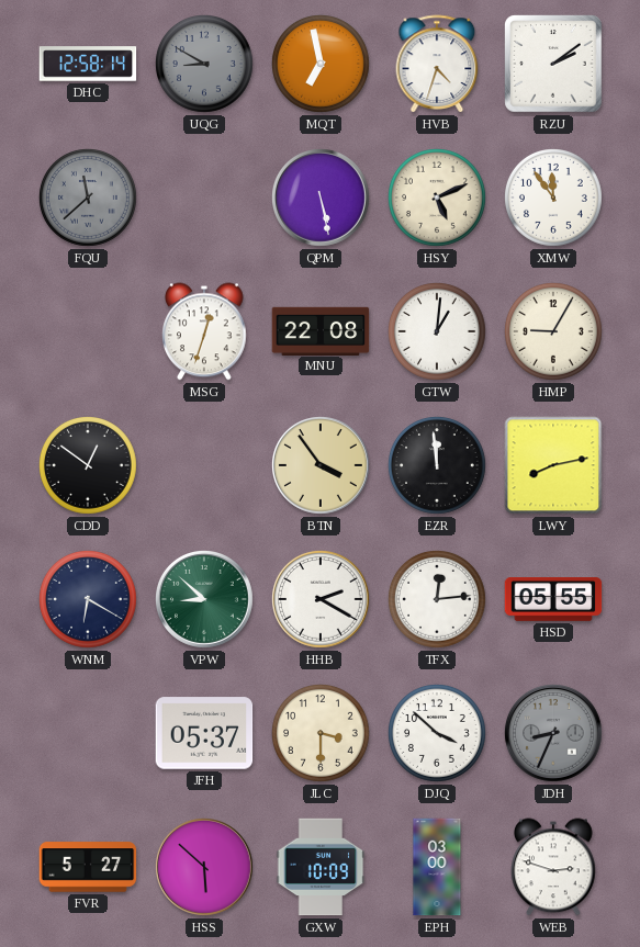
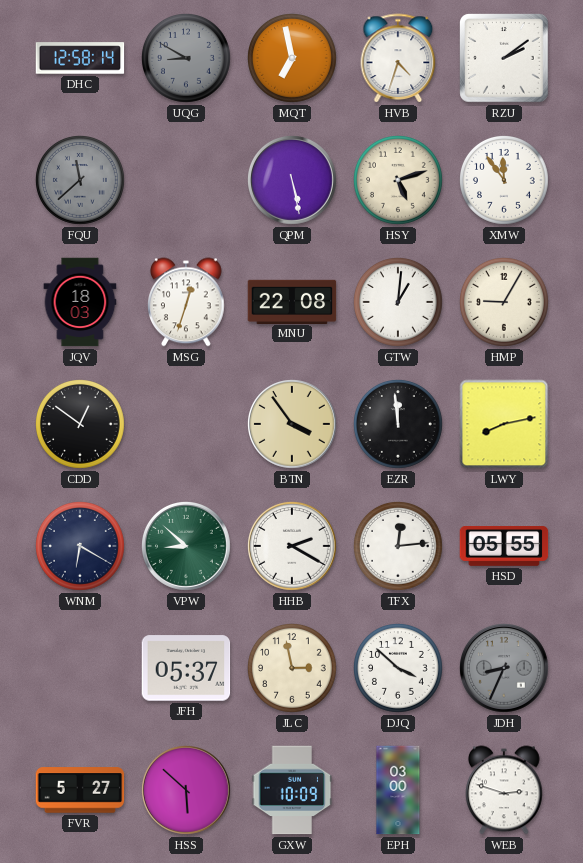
HSY: 5:11 -> 5:12
JQV: none -> 18:03
JLC: 3:30 -> 2:58
